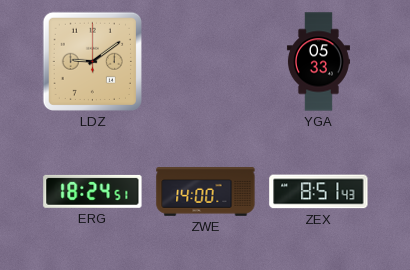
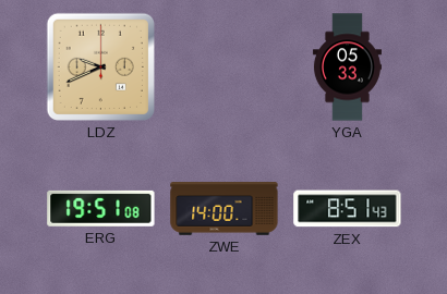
LDZ: 9:09 -> 9:41
ERG: 18:24 -> 19:51
